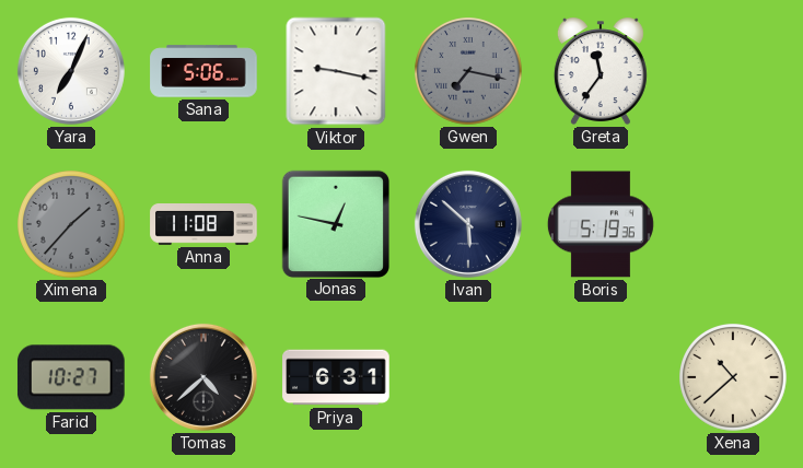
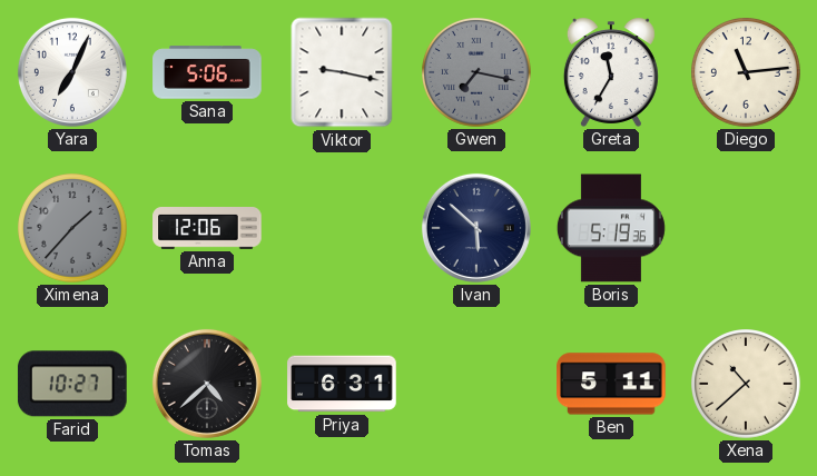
Greta: 11:36 -> 11:35
Diego: none -> 11:14
Anna: 11:08 -> 12:06
Jonas: 12:47 -> none
Ben: none -> 5:11
